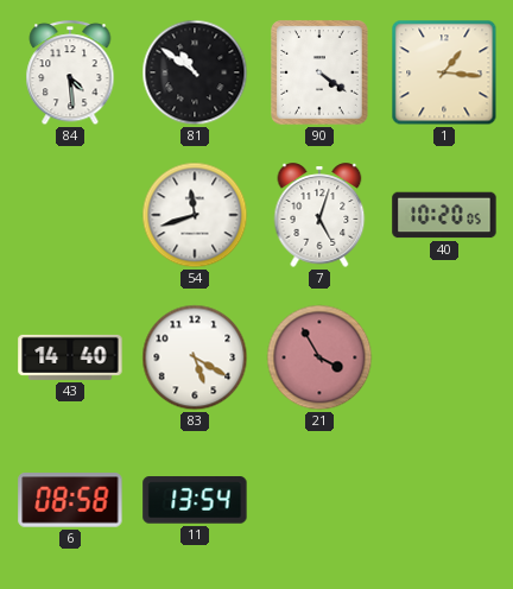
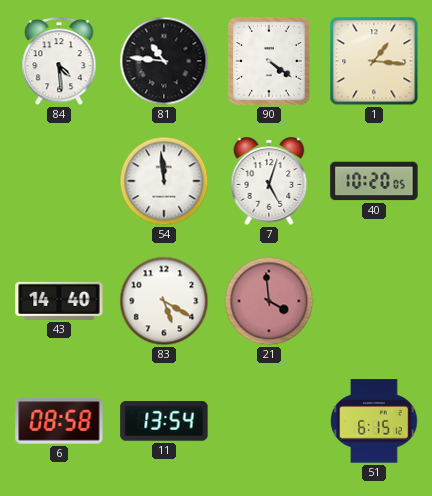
81: 10:51 -> 10:46
54: 11:42 -> 11:59
21: 3:55 -> 3:59
51: none -> 6:15
